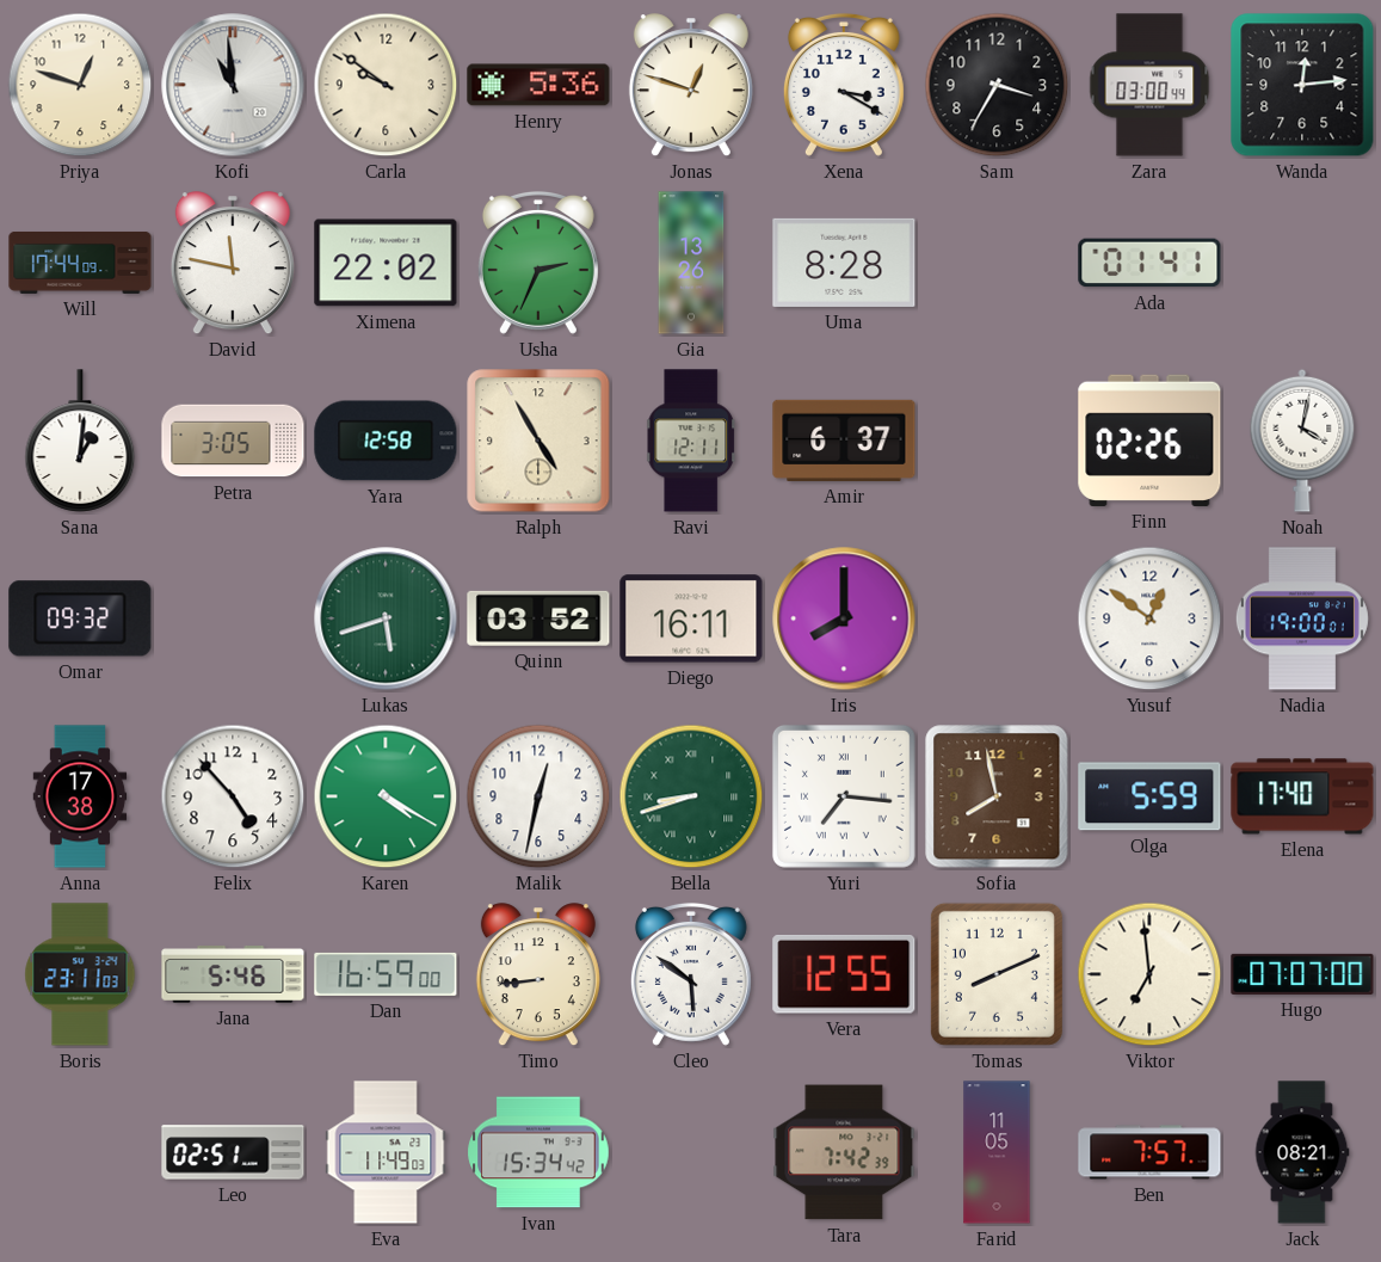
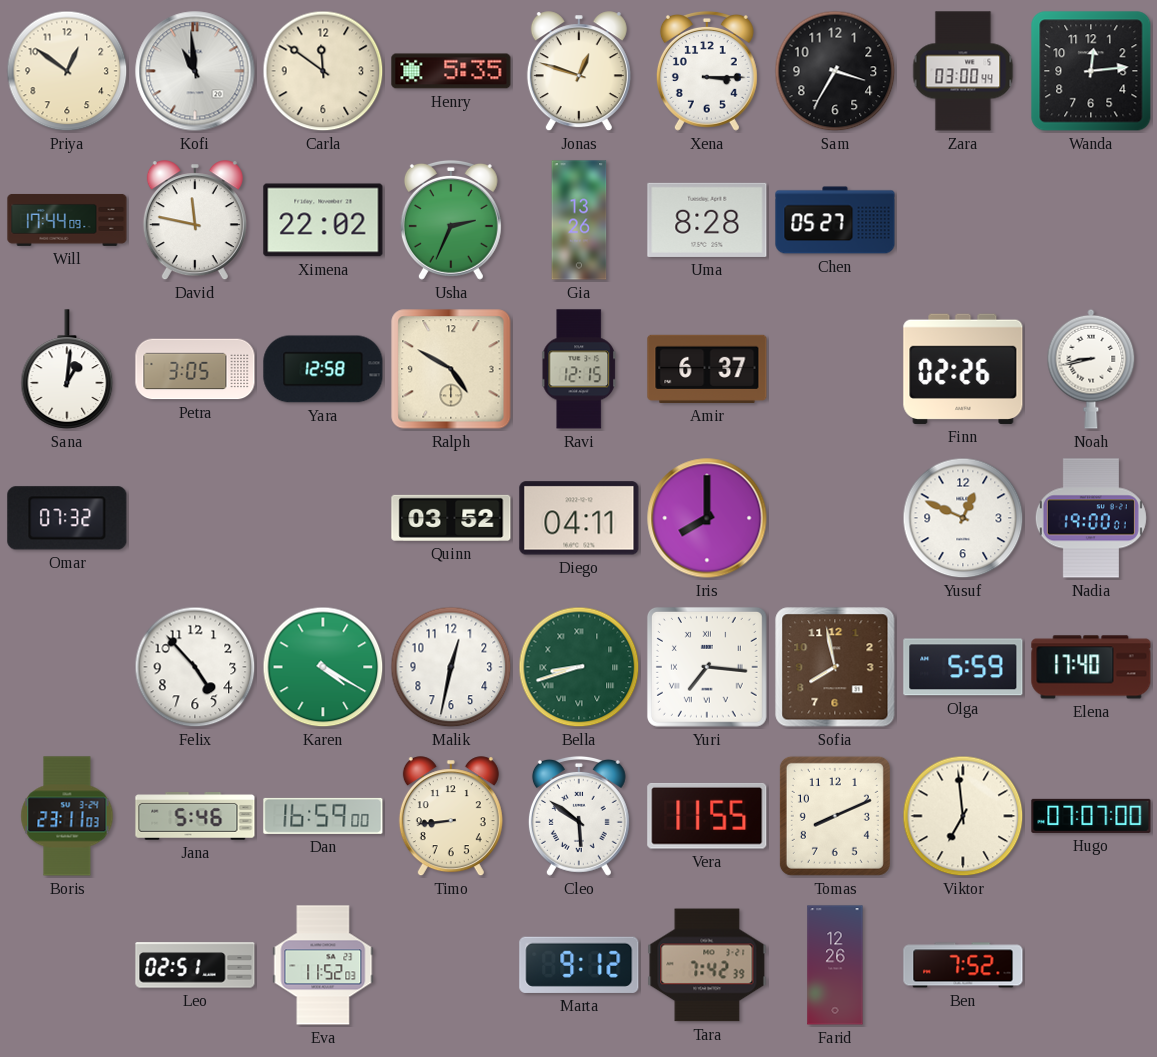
Priya: 12:48 -> 12:51
Carla: 9:51 -> 11:51
Henry: 5:36 -> 5:35
Xena: 3:20 -> 3:15
Chen: none -> 05:27
Ada: 01:41 -> none
Ralph: 4:55 -> 4:50
Ravi: 12:11 -> 12:15
Noah: 4:02 -> 8:43
Omar: 09:32 -> 07:32
Lukas: 5:42 -> none
Diego: 16:11 -> 04:11
Yusuf: 12:51 -> 12:49
Anna: 17:38 -> none
Vera: 12:55 -> 11:55
Eva: 11:49 -> 11:52
Ivan: 15:34 -> none
Marta: none -> 9:12
Farid: 11:05 -> 12:26
Ben: 7:57 -> 7:52
Jack: 08:21 -> none
